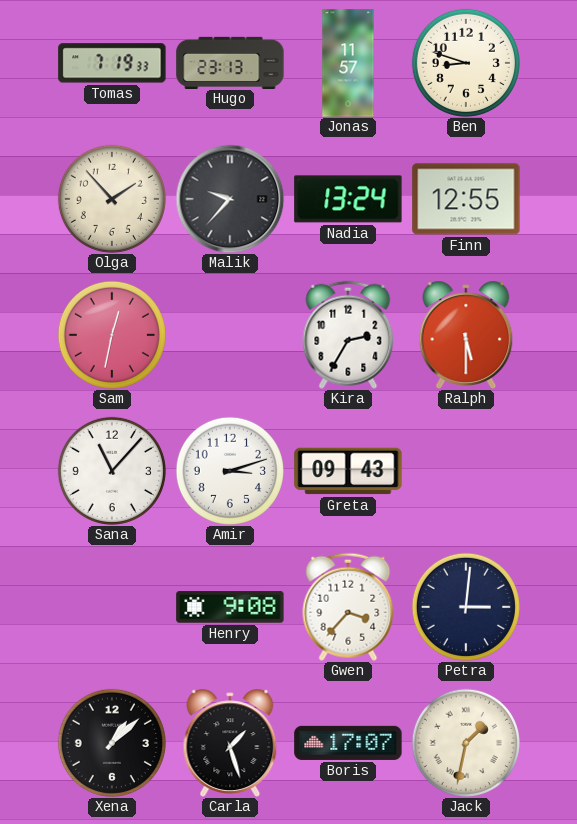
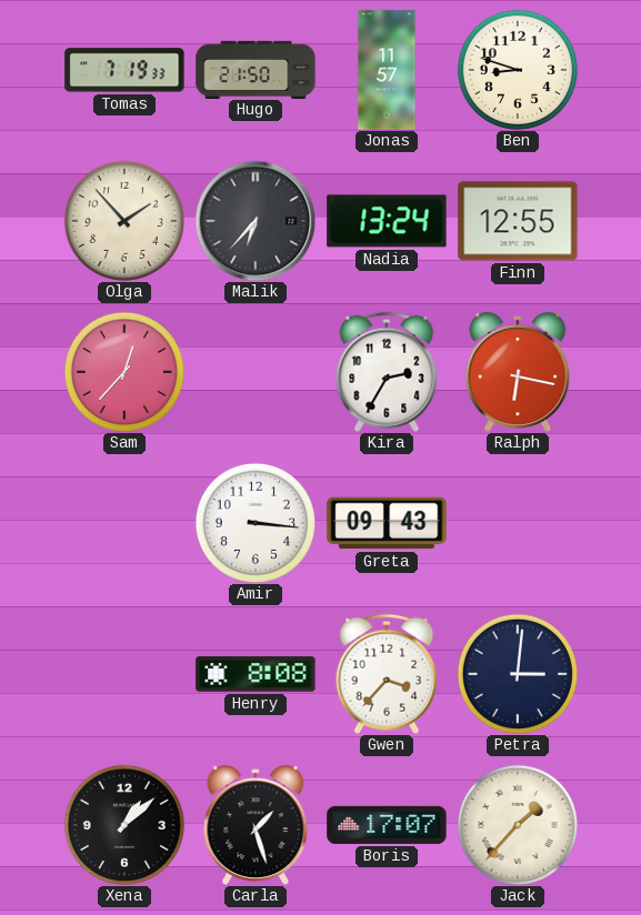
Hugo: 23:13 -> 21:50
Malik: 9:37 -> 6:37
Sam: 12:32 -> 12:37
Ralph: 5:30 -> 6:17
Sana: 11:07 -> none
Amir: 3:12 -> 3:16
Henry: 9:08 -> 8:08
Jack: 1:32 -> 1:37
